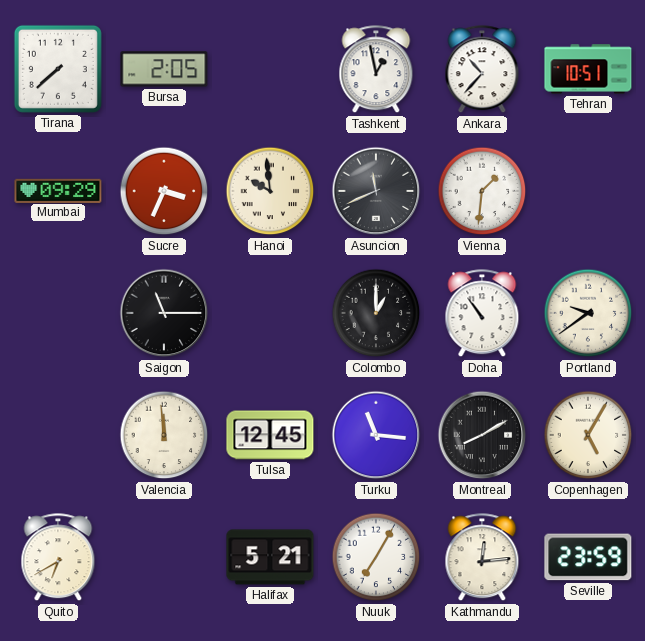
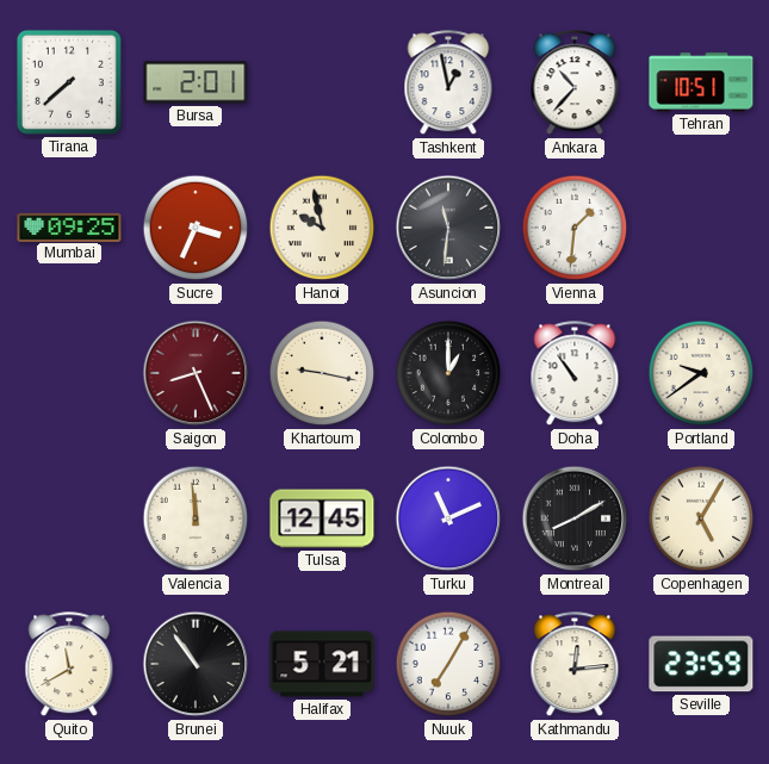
Bursa: 2:05 -> 2:01
Mumbai: 09:29 -> 09:25
Hanoi: 9:59 -> 9:58
Asuncion: 11:41 -> 11:31
Saigon: 11:15 -> 8:26
Saigon dial: black -> burgundy
Khartoum: none -> 9:17
Turku: 11:16 -> 11:11
Quito: 6:40 -> 11:40
Brunei: none -> 10:54
